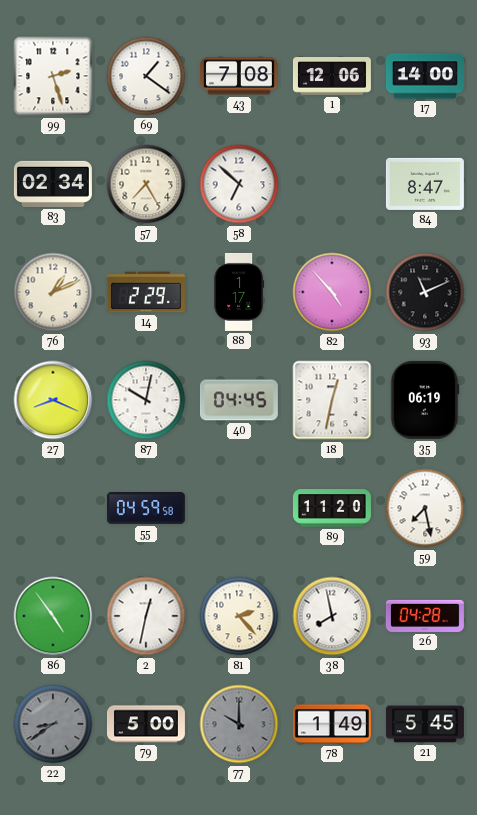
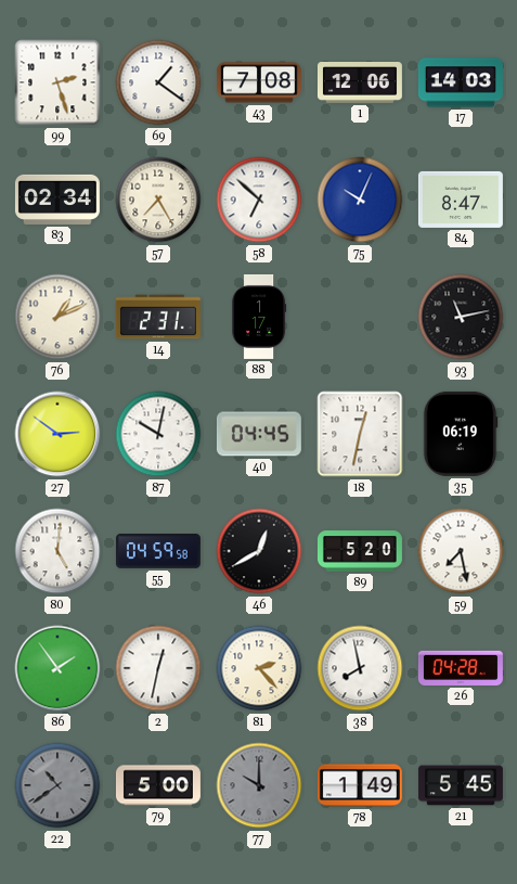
17: 14:00 -> 14:03
75: none -> 10:04
14: 2:29 -> 2:31
82: 4:53 -> none
93: 11:11 -> 11:13
27: 8:19 -> 2:51
80: none -> 5:01
46: none -> 12:40
89: 11:20 -> 5:20
86: 4:54 -> 1:54
22: 8:39 -> 10:39
